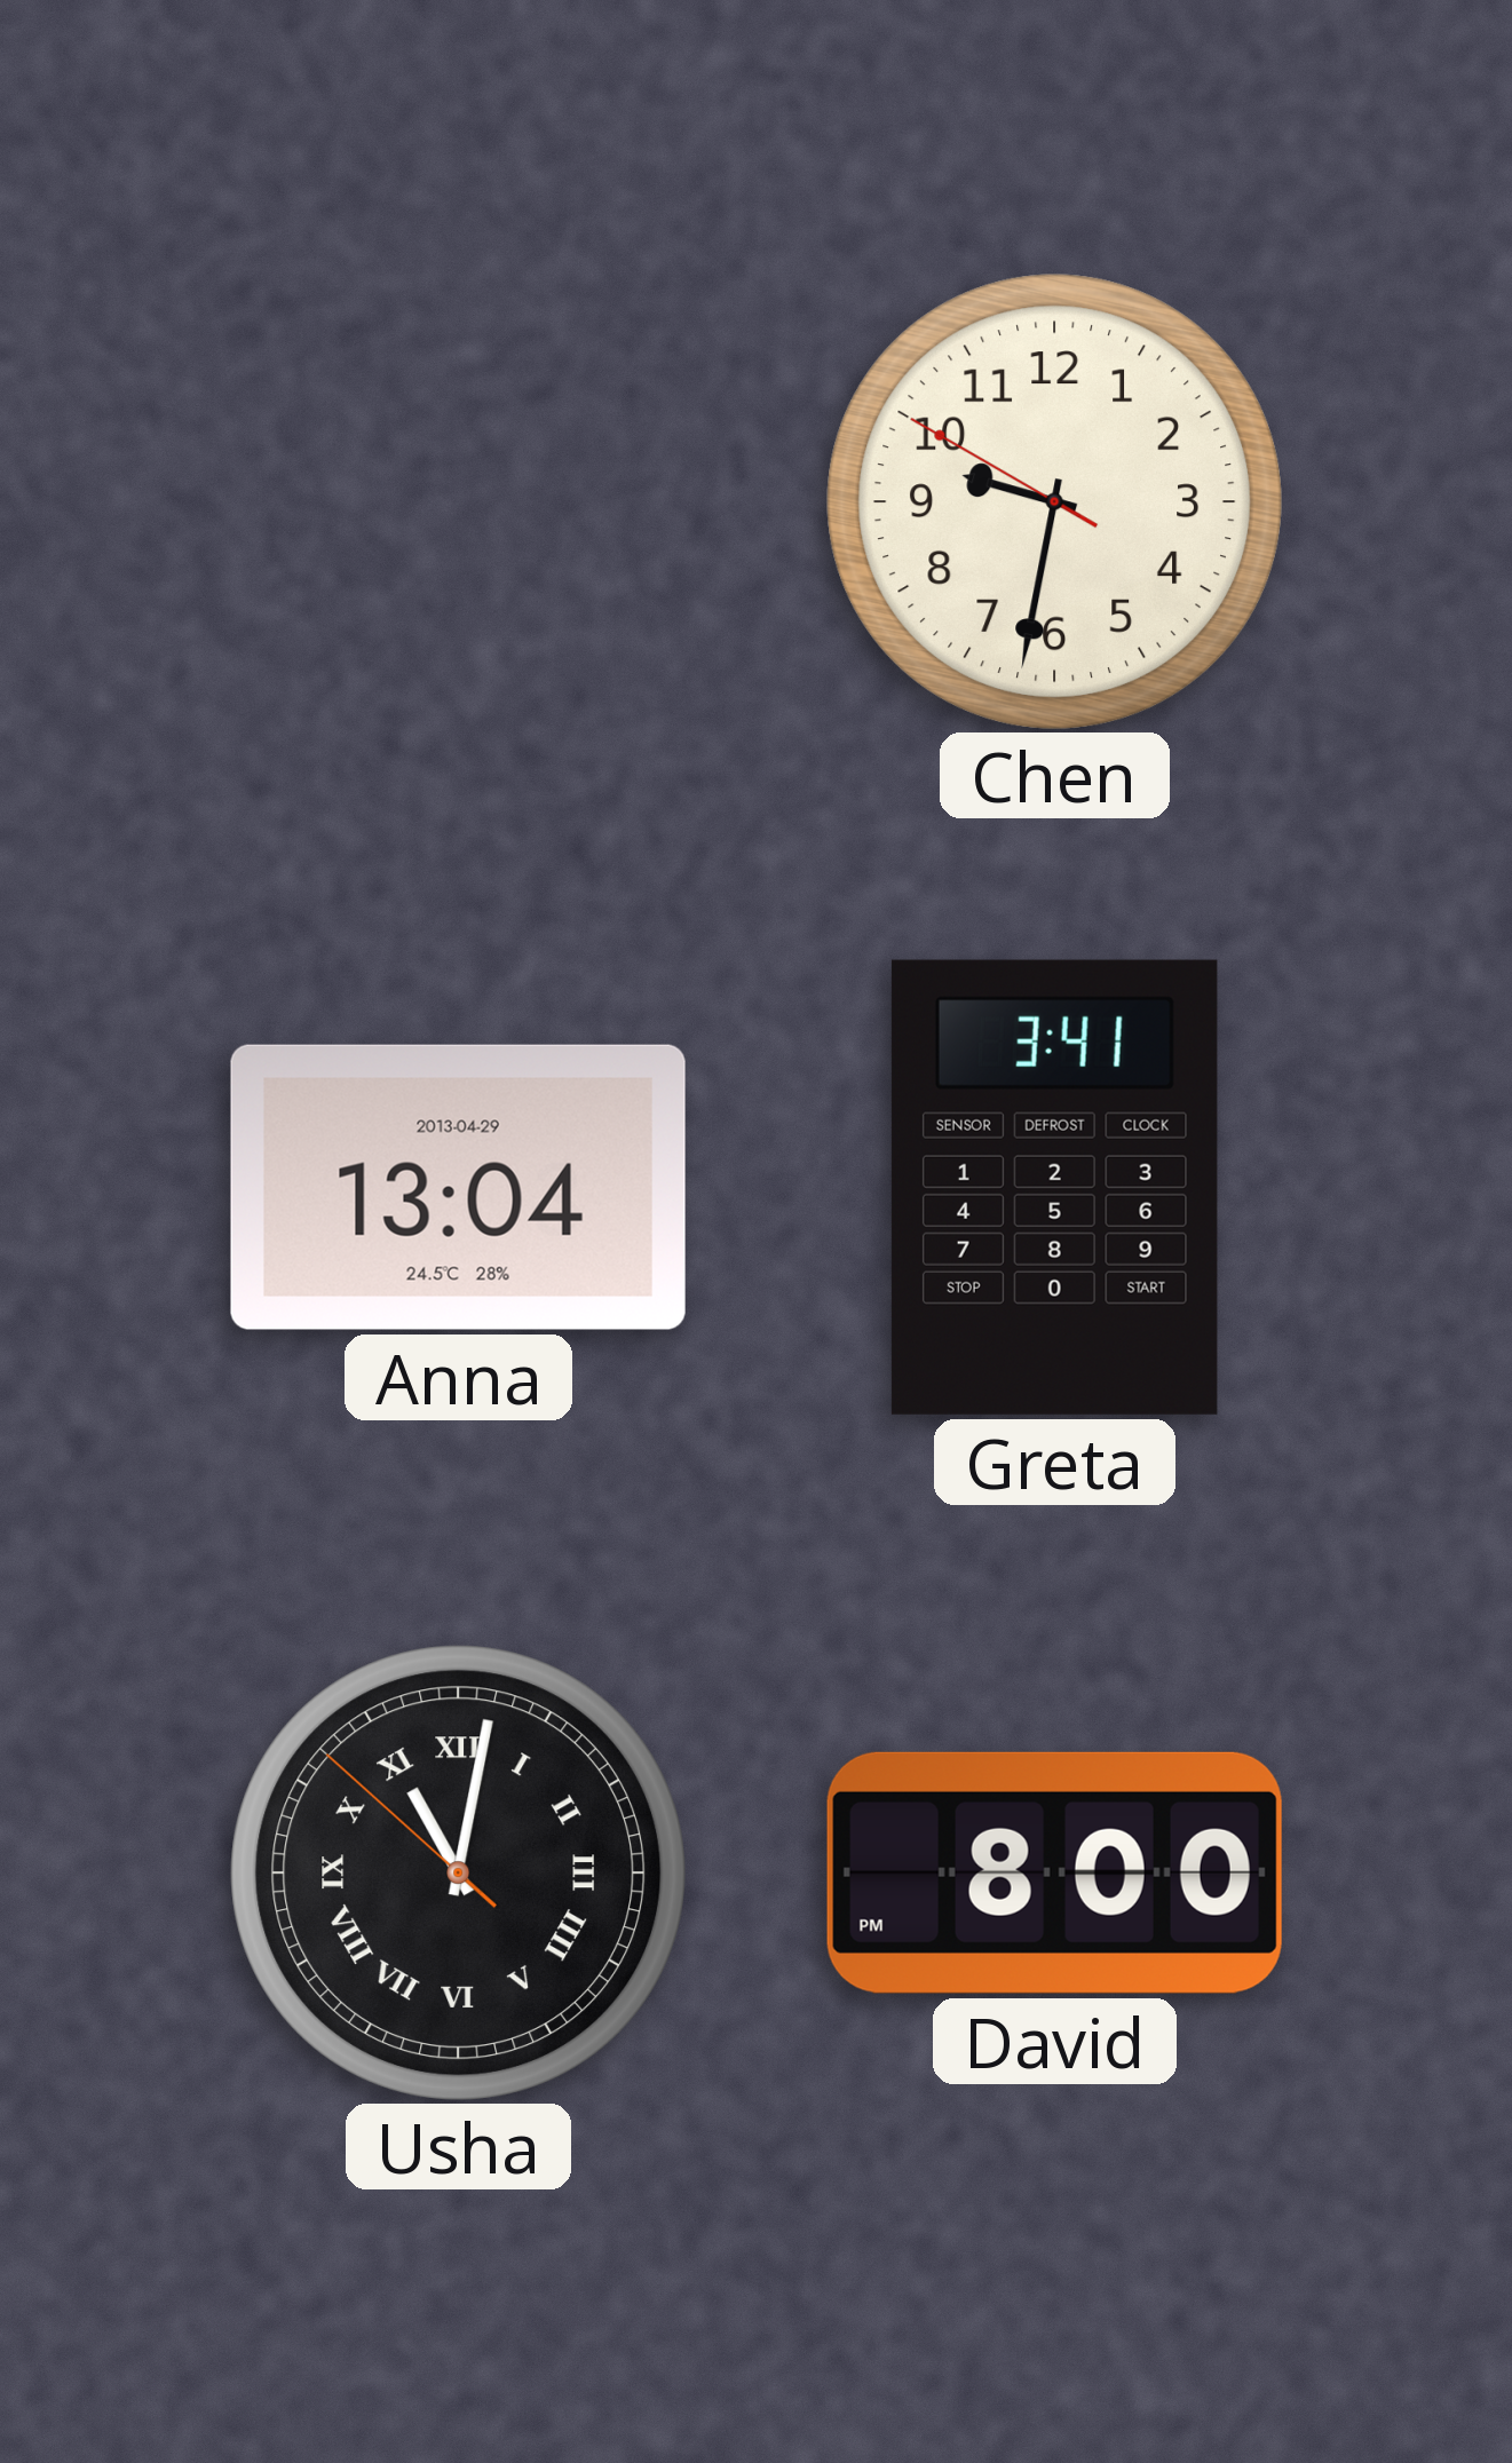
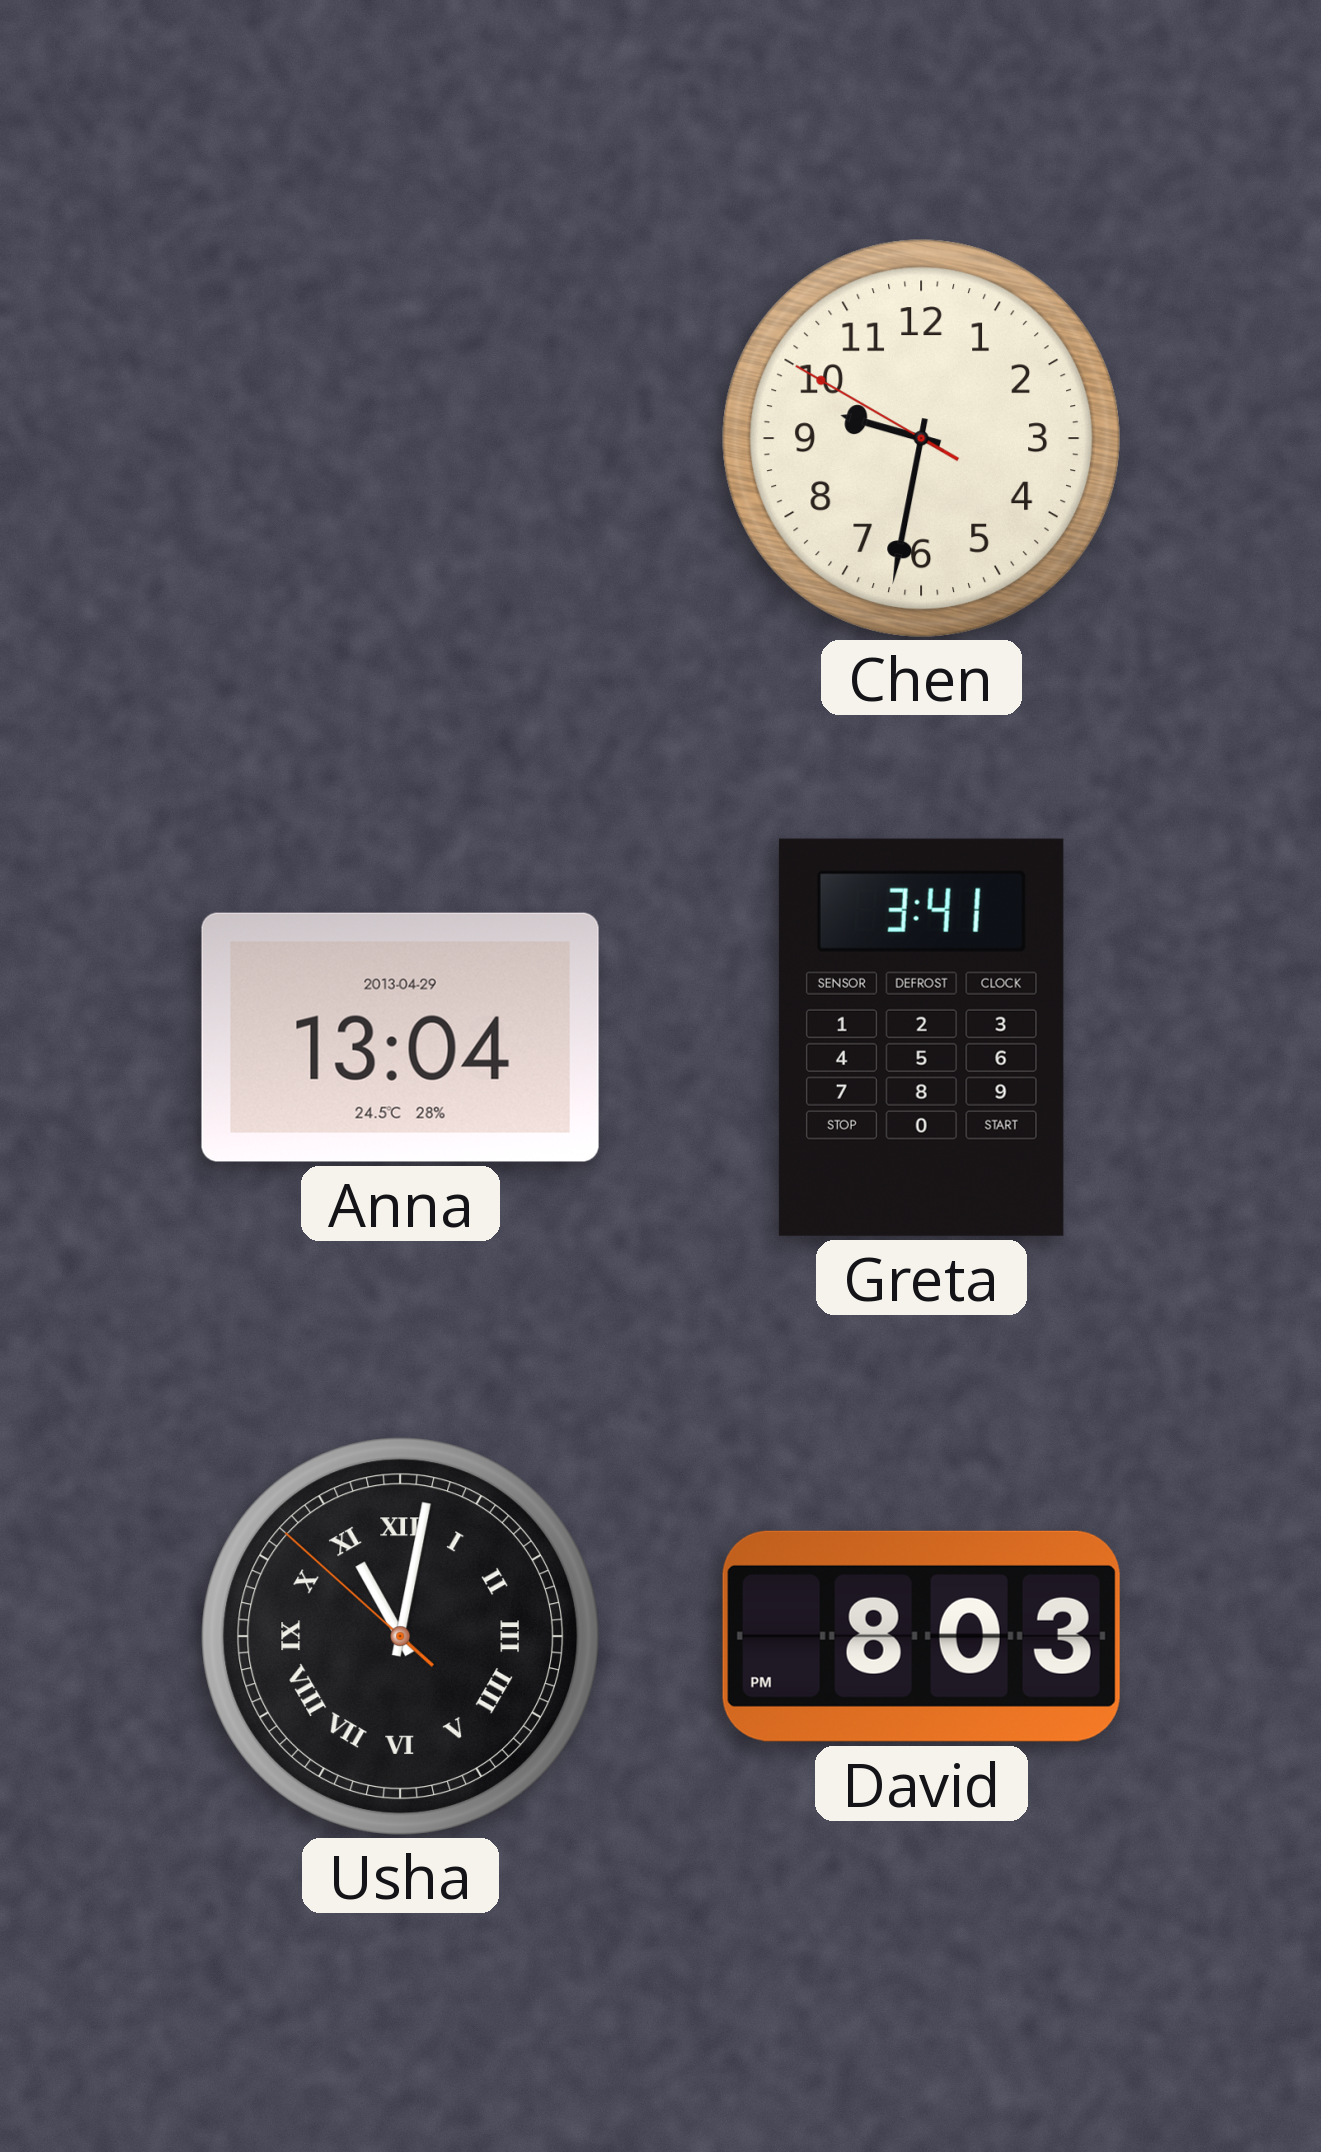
David: 8:00 -> 8:03
